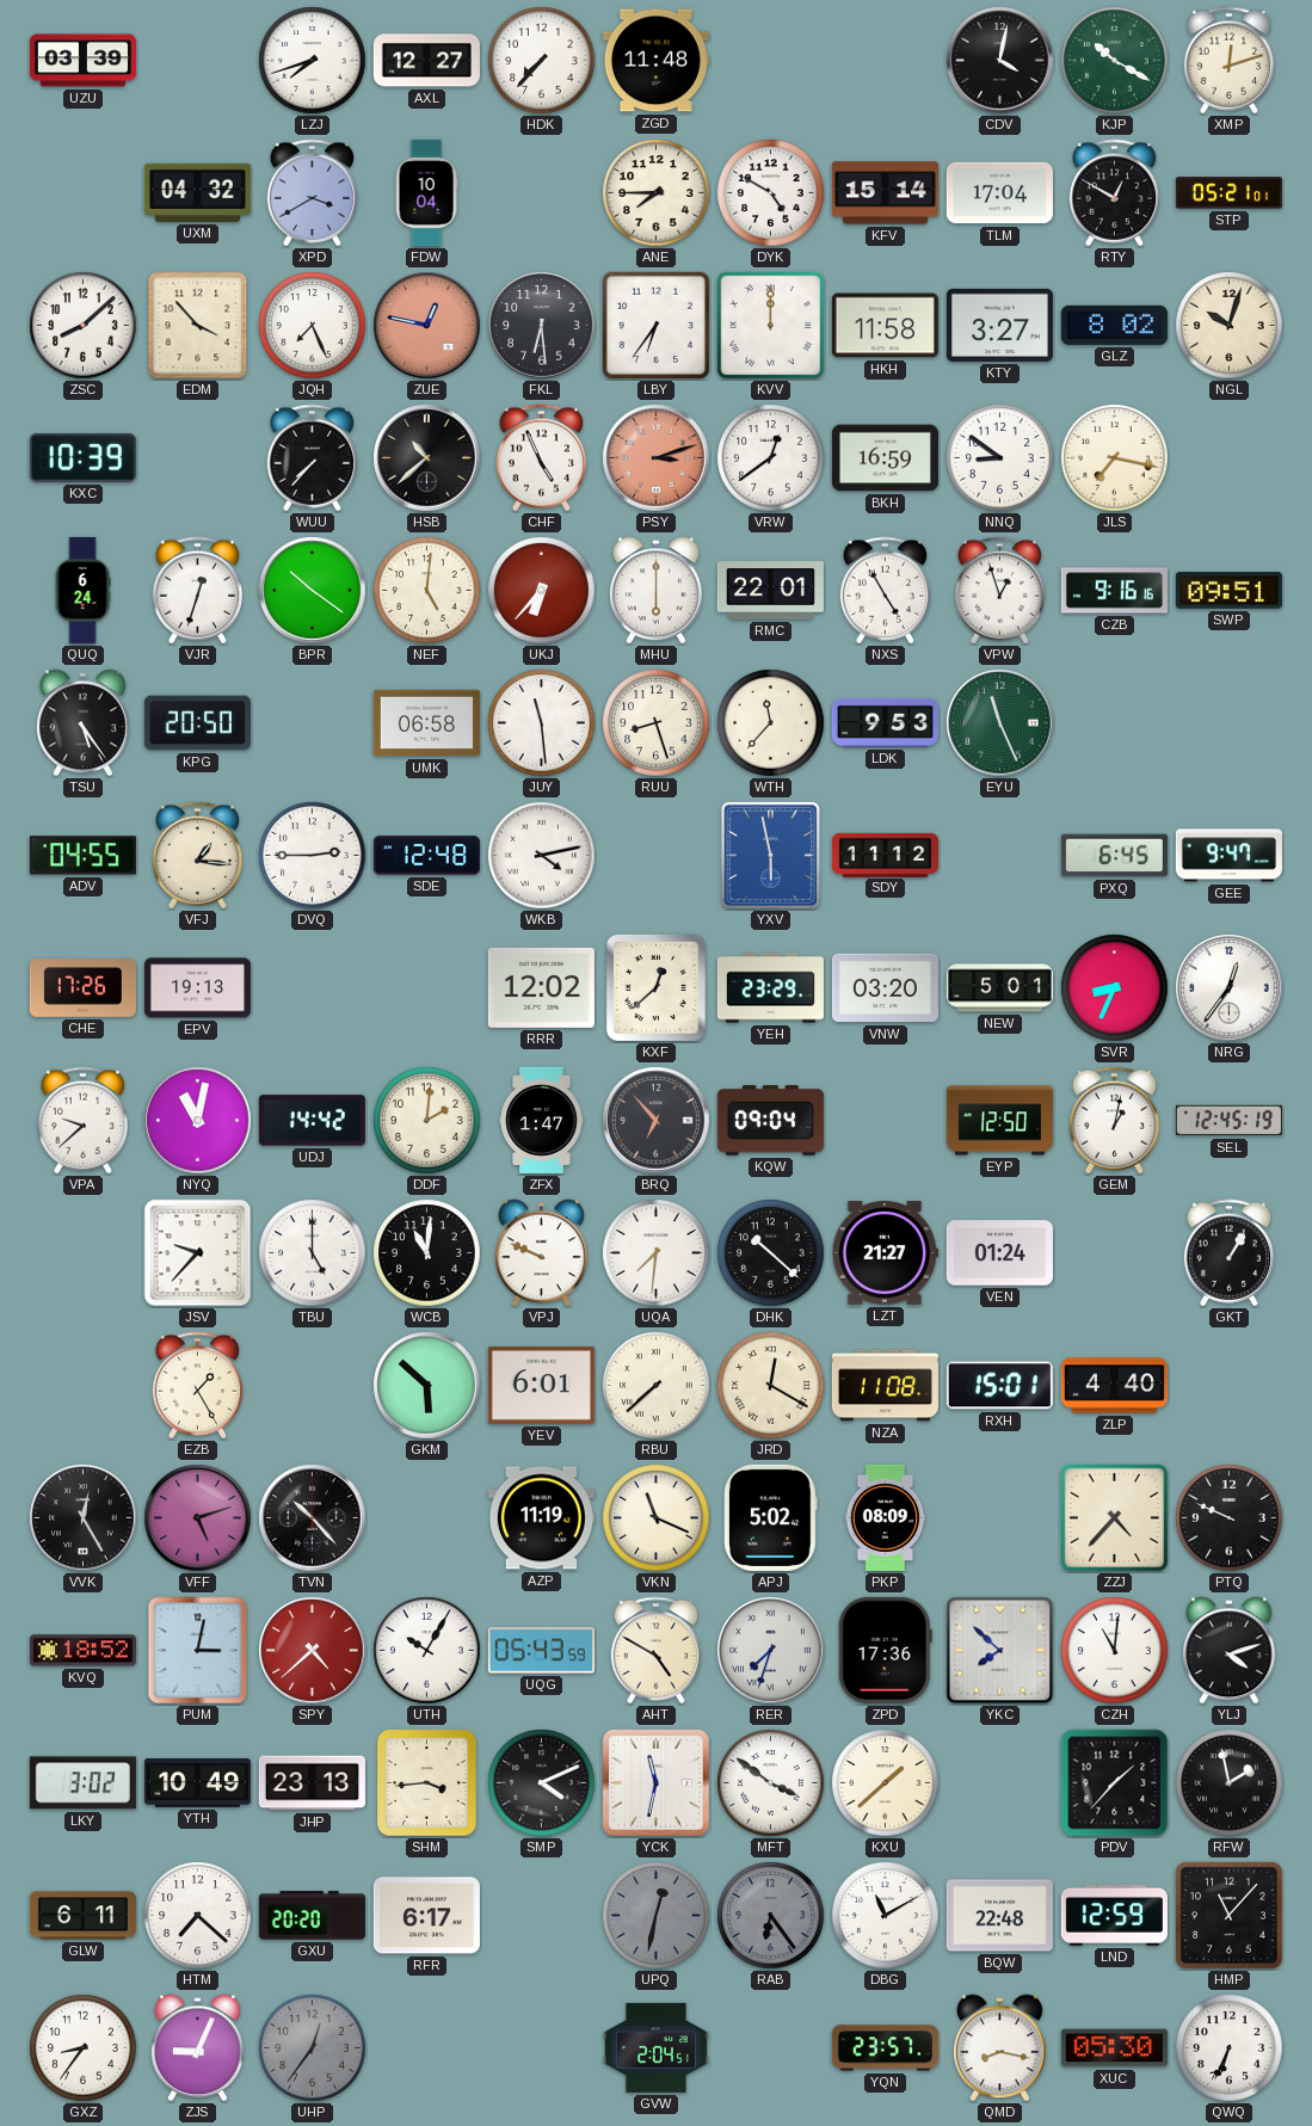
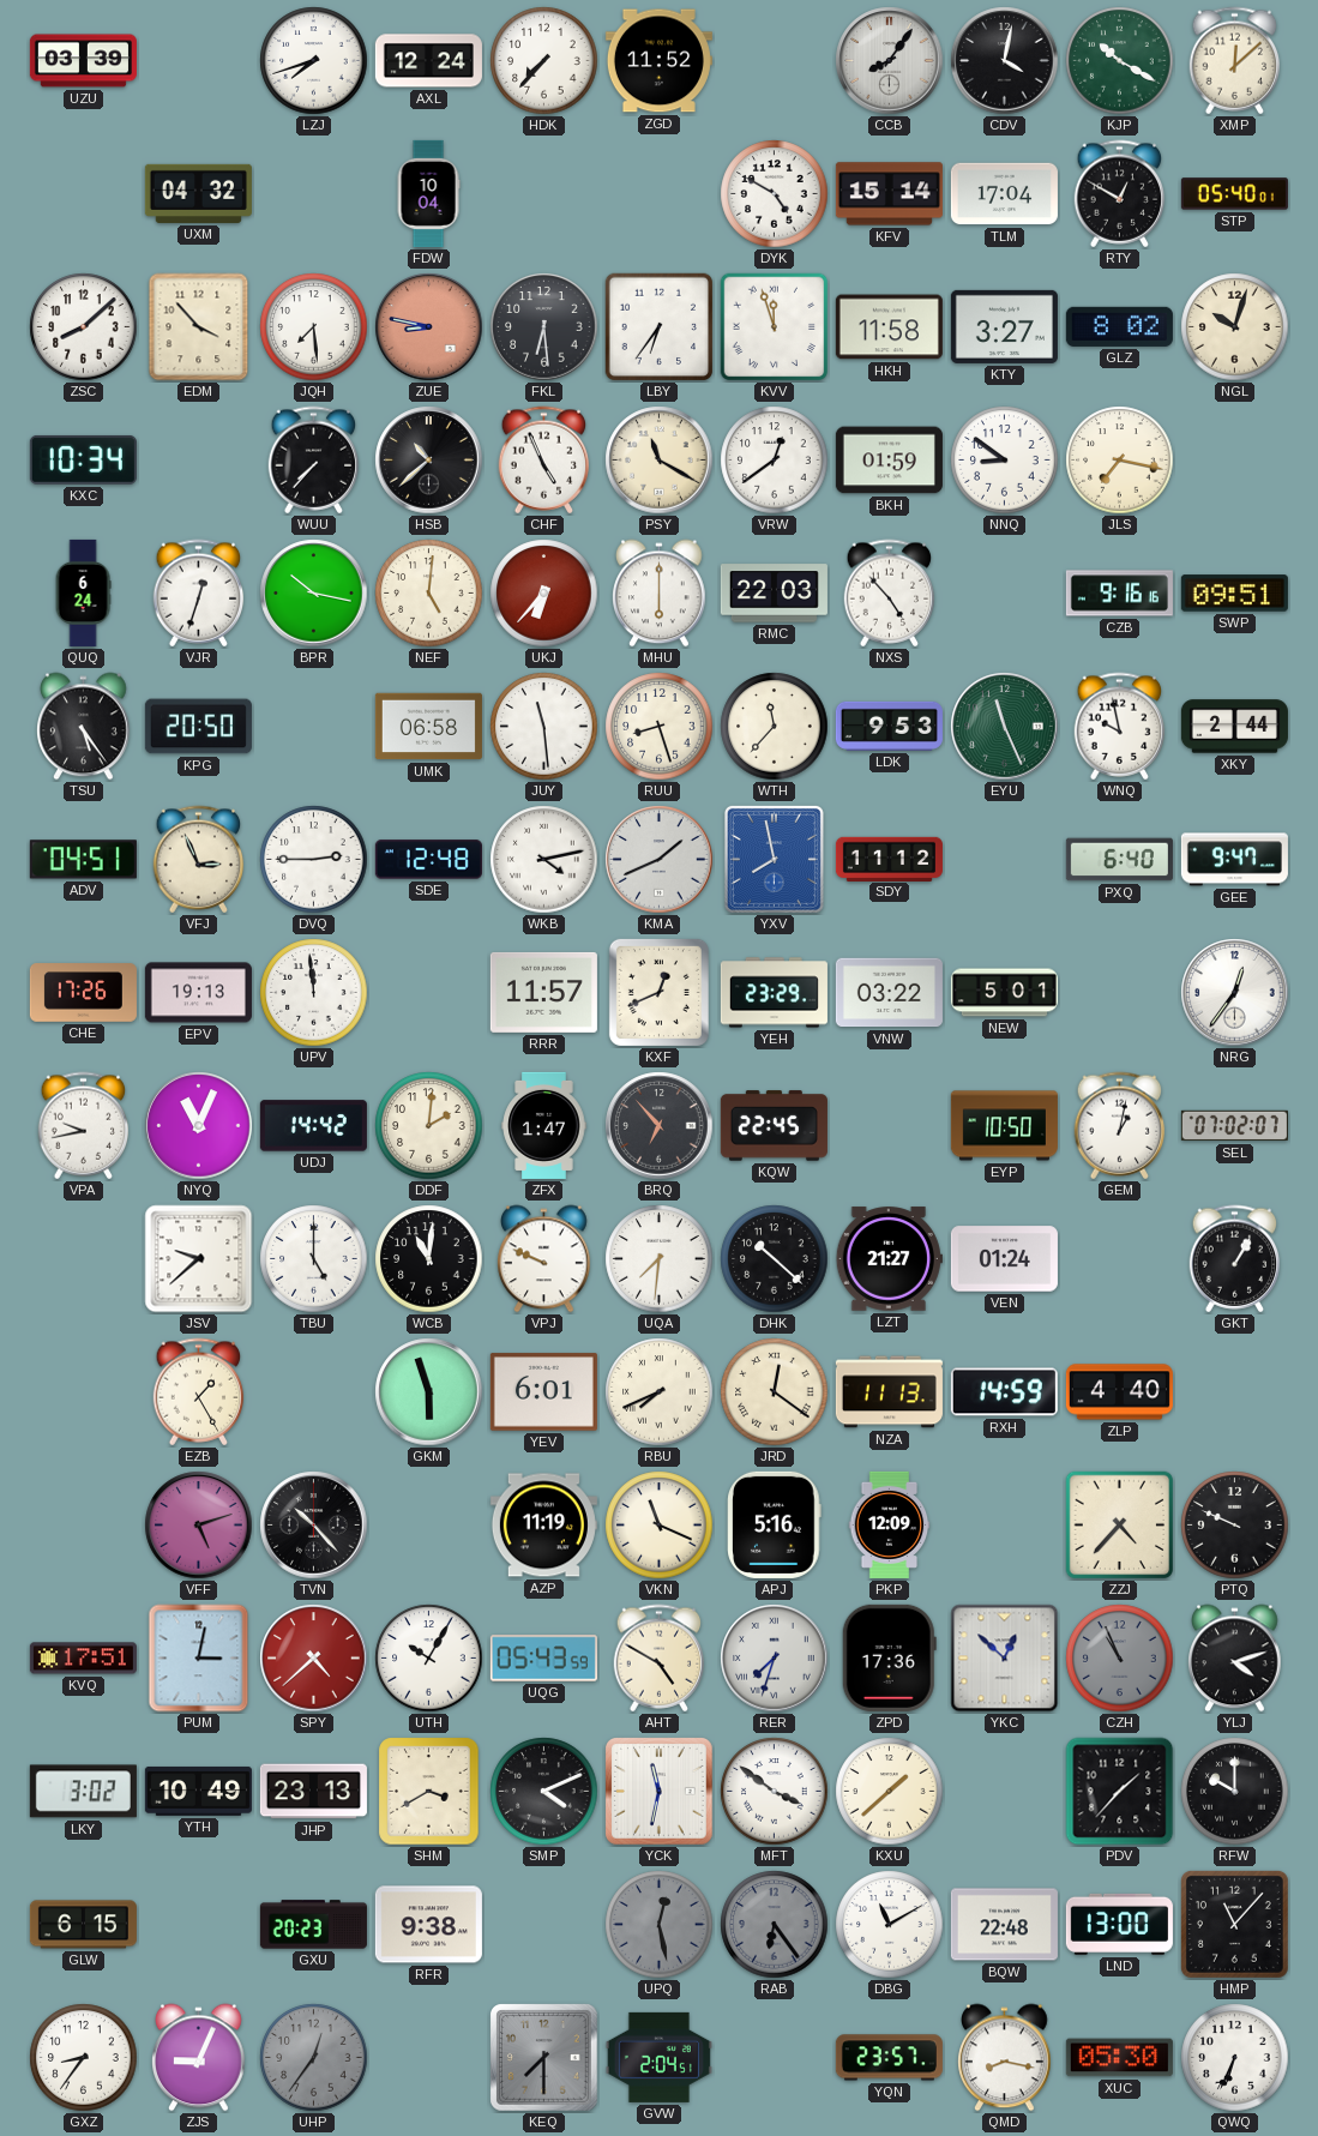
AXL: 12:27 -> 12:24
ZGD: 11:48 -> 11:52
CCB: none -> 8:06
XMP: 12:12 -> 12:08
XPD: 3:40 -> none
ANE: 7:45 -> none
STP: 05:21 -> 05:40
JQH: 7:26 -> 7:29
ZUE: 12:47 -> 8:47
KVV: 12:00 -> 11:57
KXC: 10:39 -> 10:34
PSY: 3:12 -> 11:20
PSY dial: salmon -> cream
BKH: 16:59 -> 01:59
BPR: 10:21 -> 10:17
RMC: 22:01 -> 22:03
NXS: 4:55 -> 4:53
VPW: 12:57 -> none
WNQ: none -> 9:58
XKY: none -> 2:44
ADV: 04:55 -> 04:51
VFJ: 1:16 -> 2:56
KMA: none -> 1:41
YXV: 5:58 -> 7:58
PXQ: 6:45 -> 6:40
UPV: none -> 11:59
RRR: 12:02 -> 11:57
KXF: 12:38 -> 12:41
VNW: 03:20 -> 03:22
SVR: 8:34 -> none
VPA: 9:38 -> 9:43
NYQ: 11:02 -> 11:04
KQW: 09:04 -> 22:45
EYP: 12:50 -> 10:50
SEL: 12:45 -> 07:02
JSV: 9:37 -> 9:38
GKM: 5:52 -> 5:57
RBU: 7:38 -> 7:41
JRD: 12:20 -> 12:21
NZA: 11:08 -> 11:13
RXH: 15:01 -> 14:59
VVK: 12:25 -> none
APJ: 5:02 -> 5:16
PKP: 08:09 -> 12:09
KVQ: 18:52 -> 17:51
YKC: 7:52 -> 12:52
CZH: 11:01 -> 10:56
CZH dial: white -> grey
SHM: 3:44 -> 3:40
RFW: 1:58 -> 10:00
GLW: 6:11 -> 6:15
HTM: 7:22 -> none
GXU: 20:20 -> 20:23
RFR: 6:17 -> 9:38
UPQ: 12:32 -> 12:28
LND: 12:59 -> 13:00
KEQ: none -> 7:30
